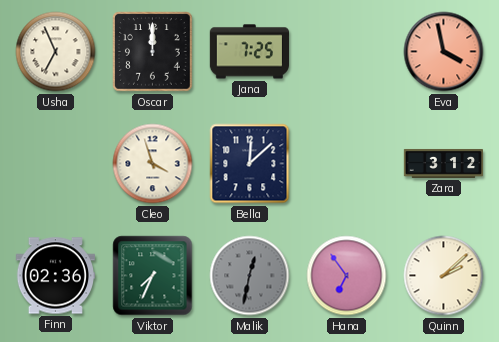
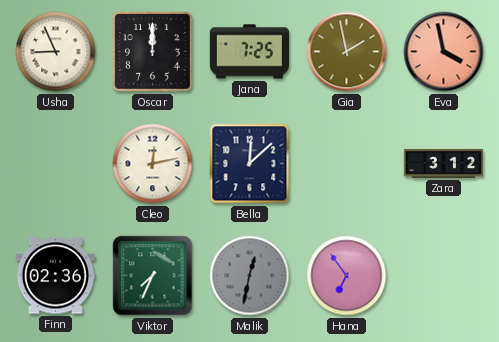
Usha: 6:56 -> 8:56
Gia: none -> 1:58
Cleo: 3:57 -> 12:13
Quinn: 2:08 -> none
